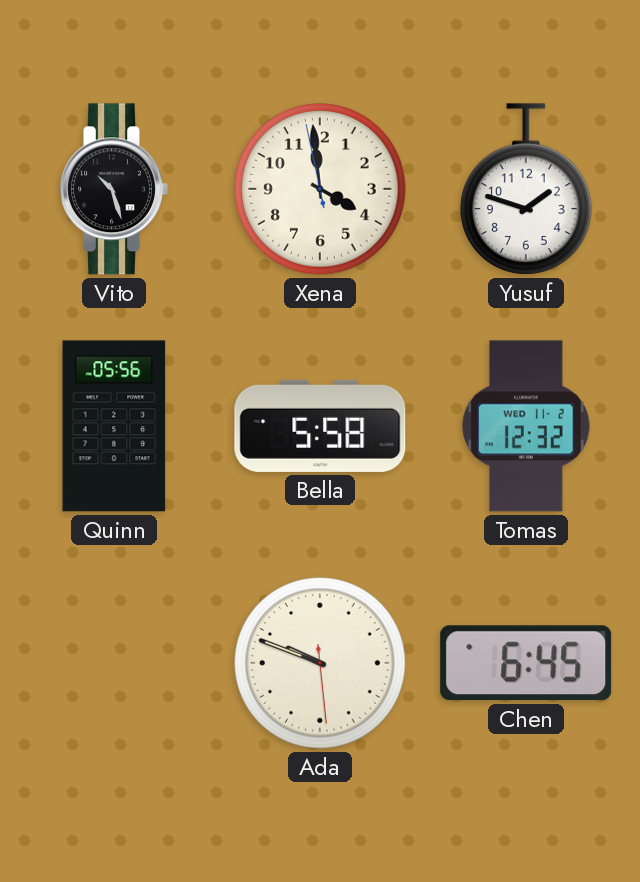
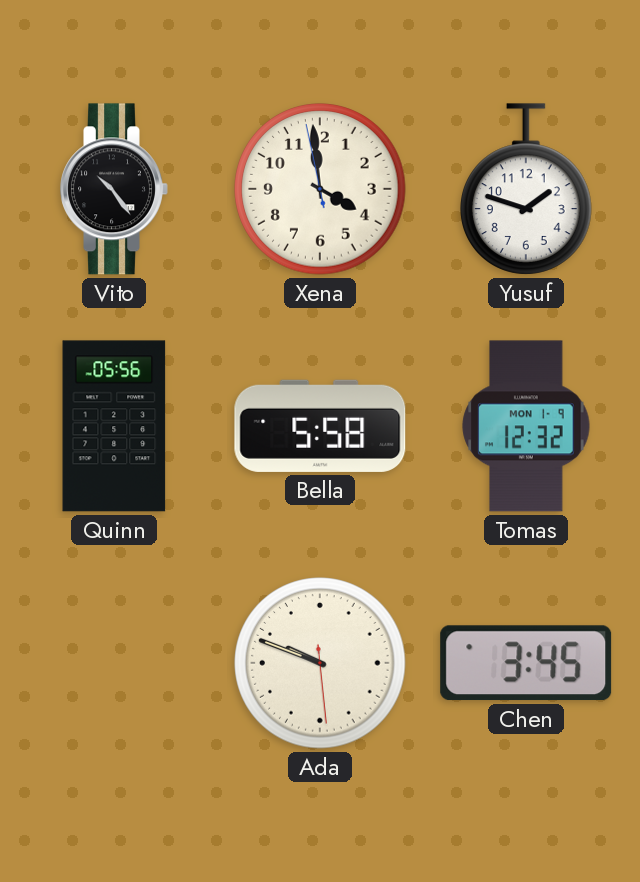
Vito: 10:27 -> 10:24
Tomas date: WED 11-2 -> MON 1-9
Chen: 6:45 -> 3:45
